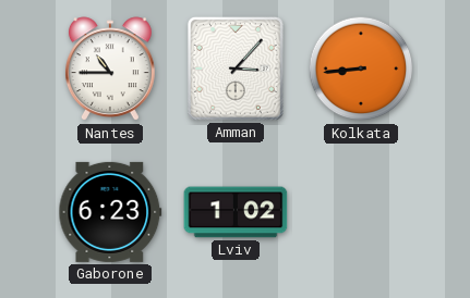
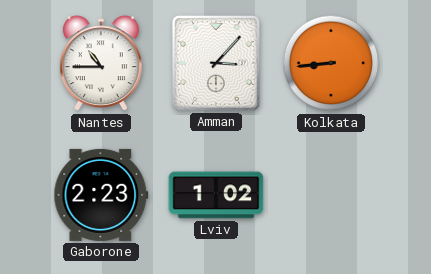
Gaborone: 6:23 -> 2:23
